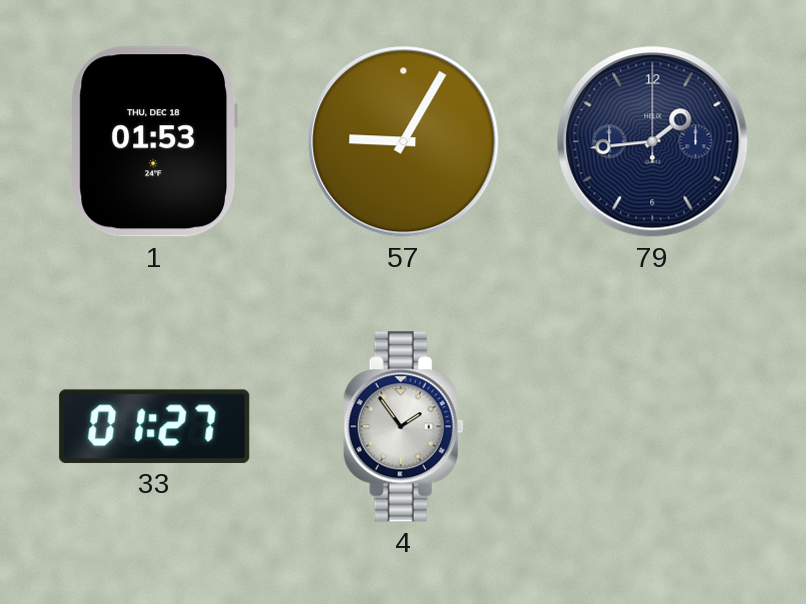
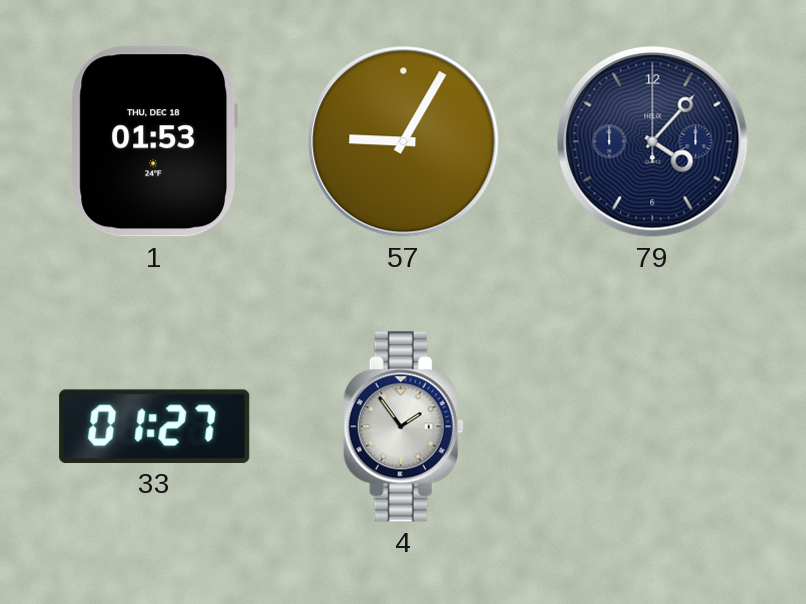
79: 1:44 -> 4:07
